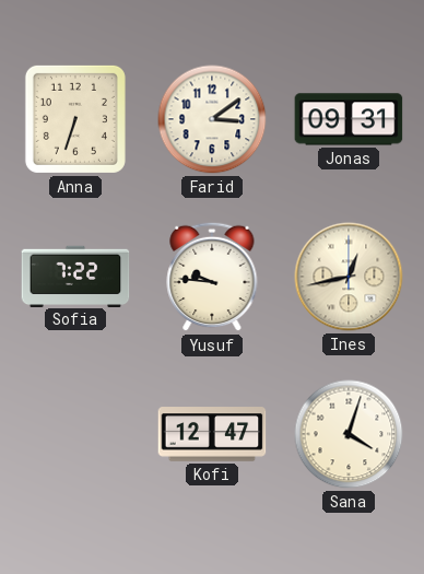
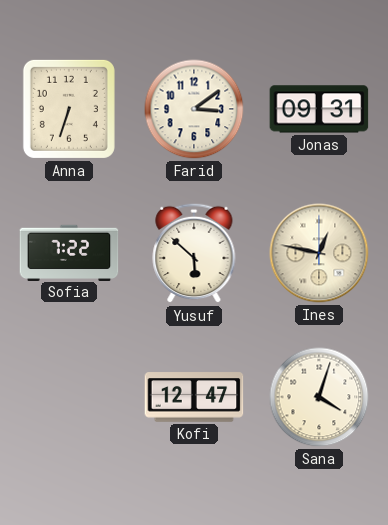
Yusuf: 9:46 -> 5:52
Ines: 12:43 -> 12:47
